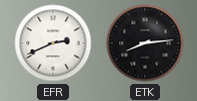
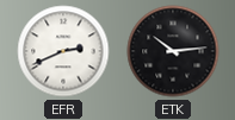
ETK: 8:14 -> 10:14
